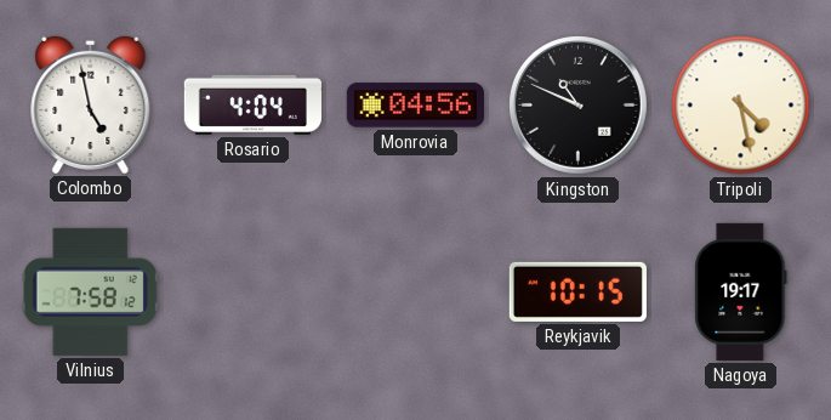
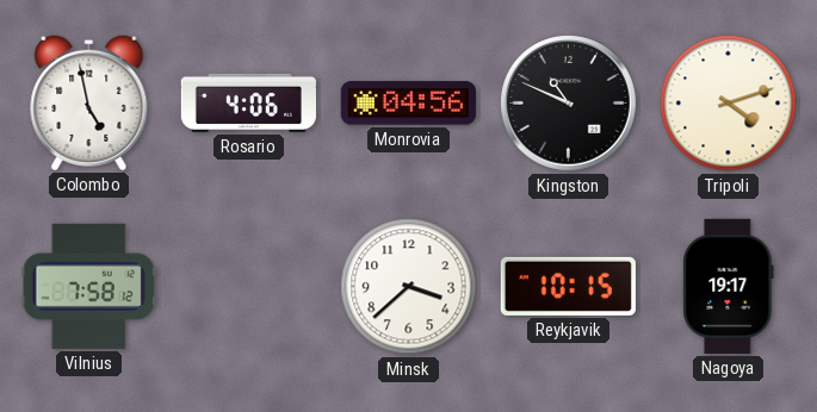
Rosario: 4:04 -> 4:06
Tripoli: 4:28 -> 4:12
Minsk: none -> 3:38
